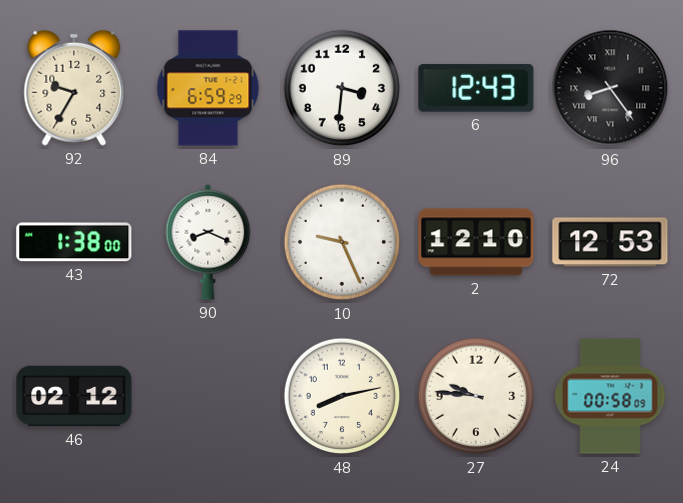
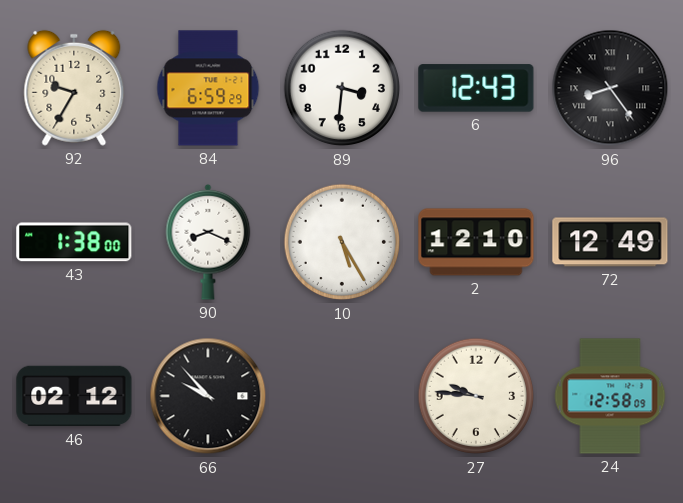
10: 9:26 -> 5:25
72: 12:53 -> 12:49
66: none -> 9:53
48: 8:13 -> none
24: 00:58 -> 12:58
